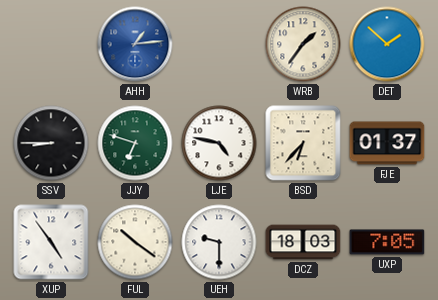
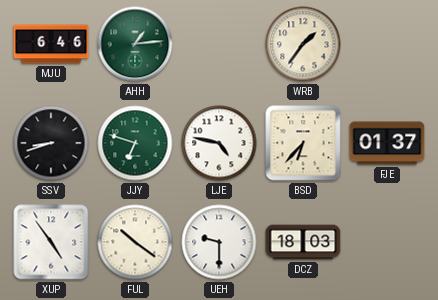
MJU: none -> 6:46
AHH dial: blue -> green
DET: 1:52 -> none
SSV: 8:45 -> 8:42
UXP: 7:05 -> none
